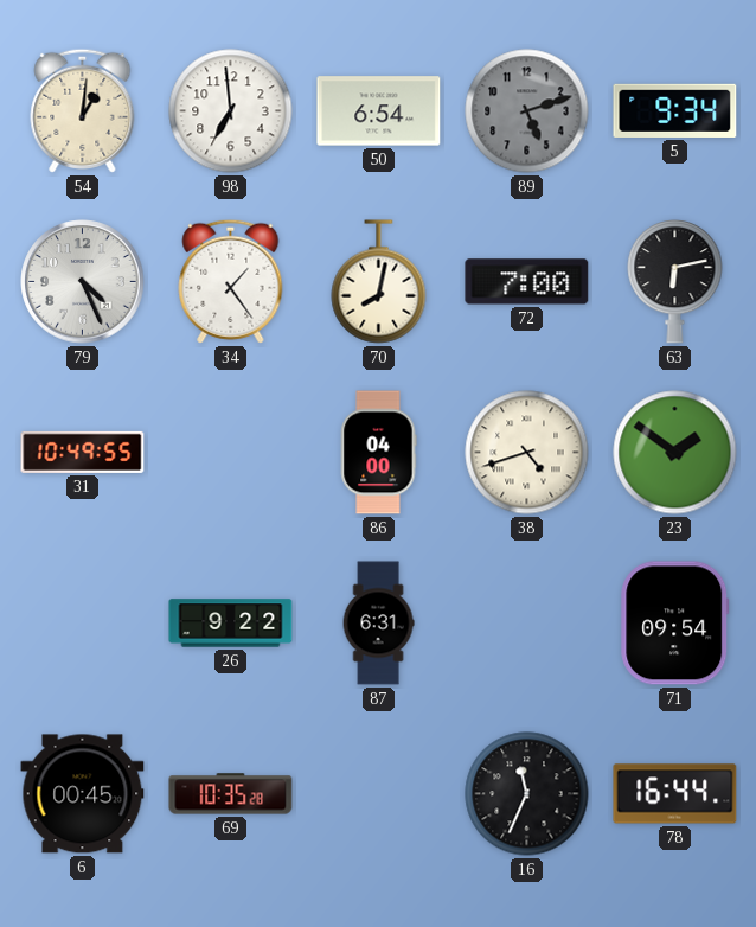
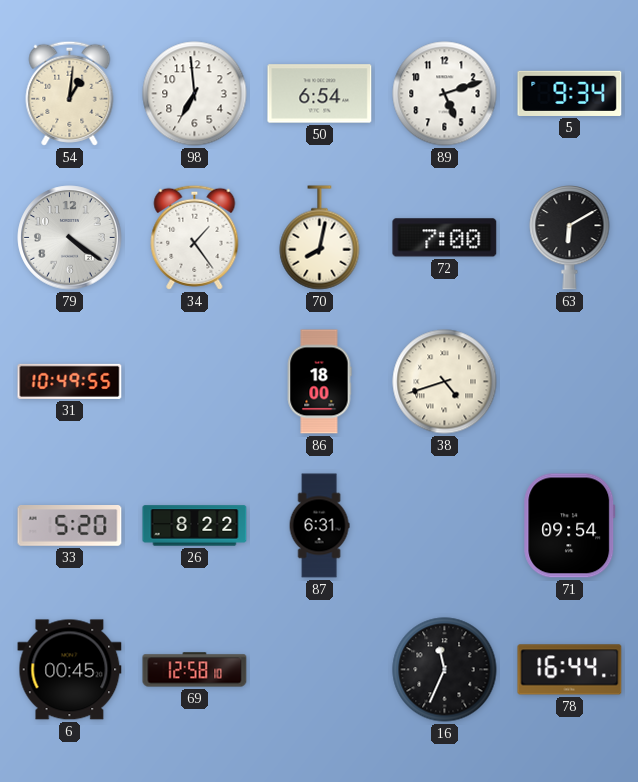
89 dial: grey -> white
79: 4:26 -> 4:21
63: 6:13 -> 6:10
86: 04:00 -> 18:00
23: 1:51 -> none
33: none -> 5:20
26: 9:22 -> 8:22
69: 10:35 -> 12:58
